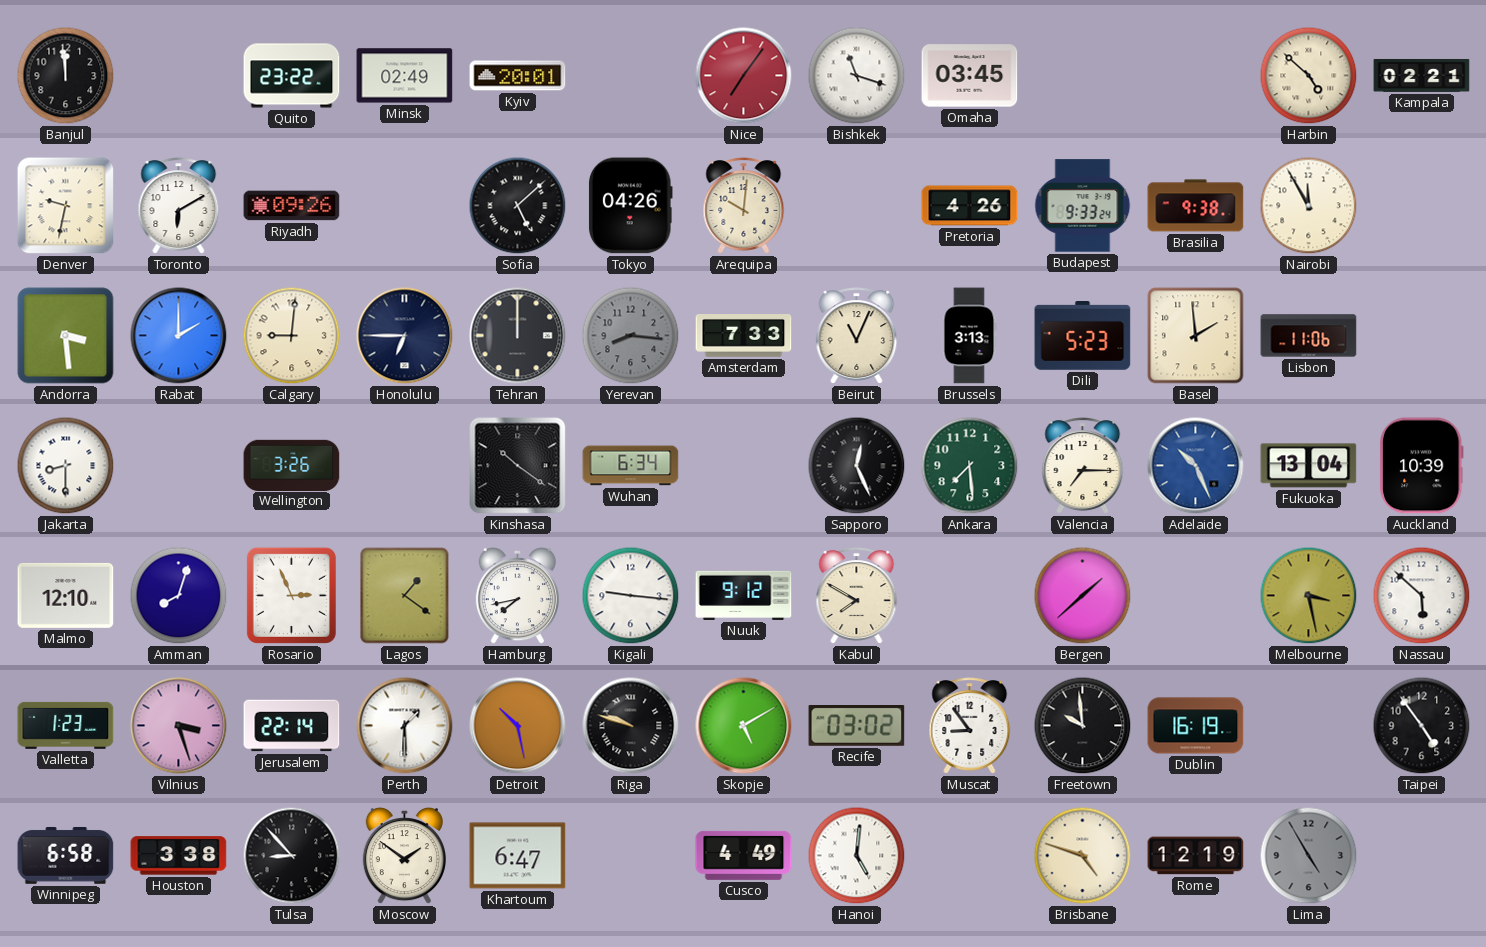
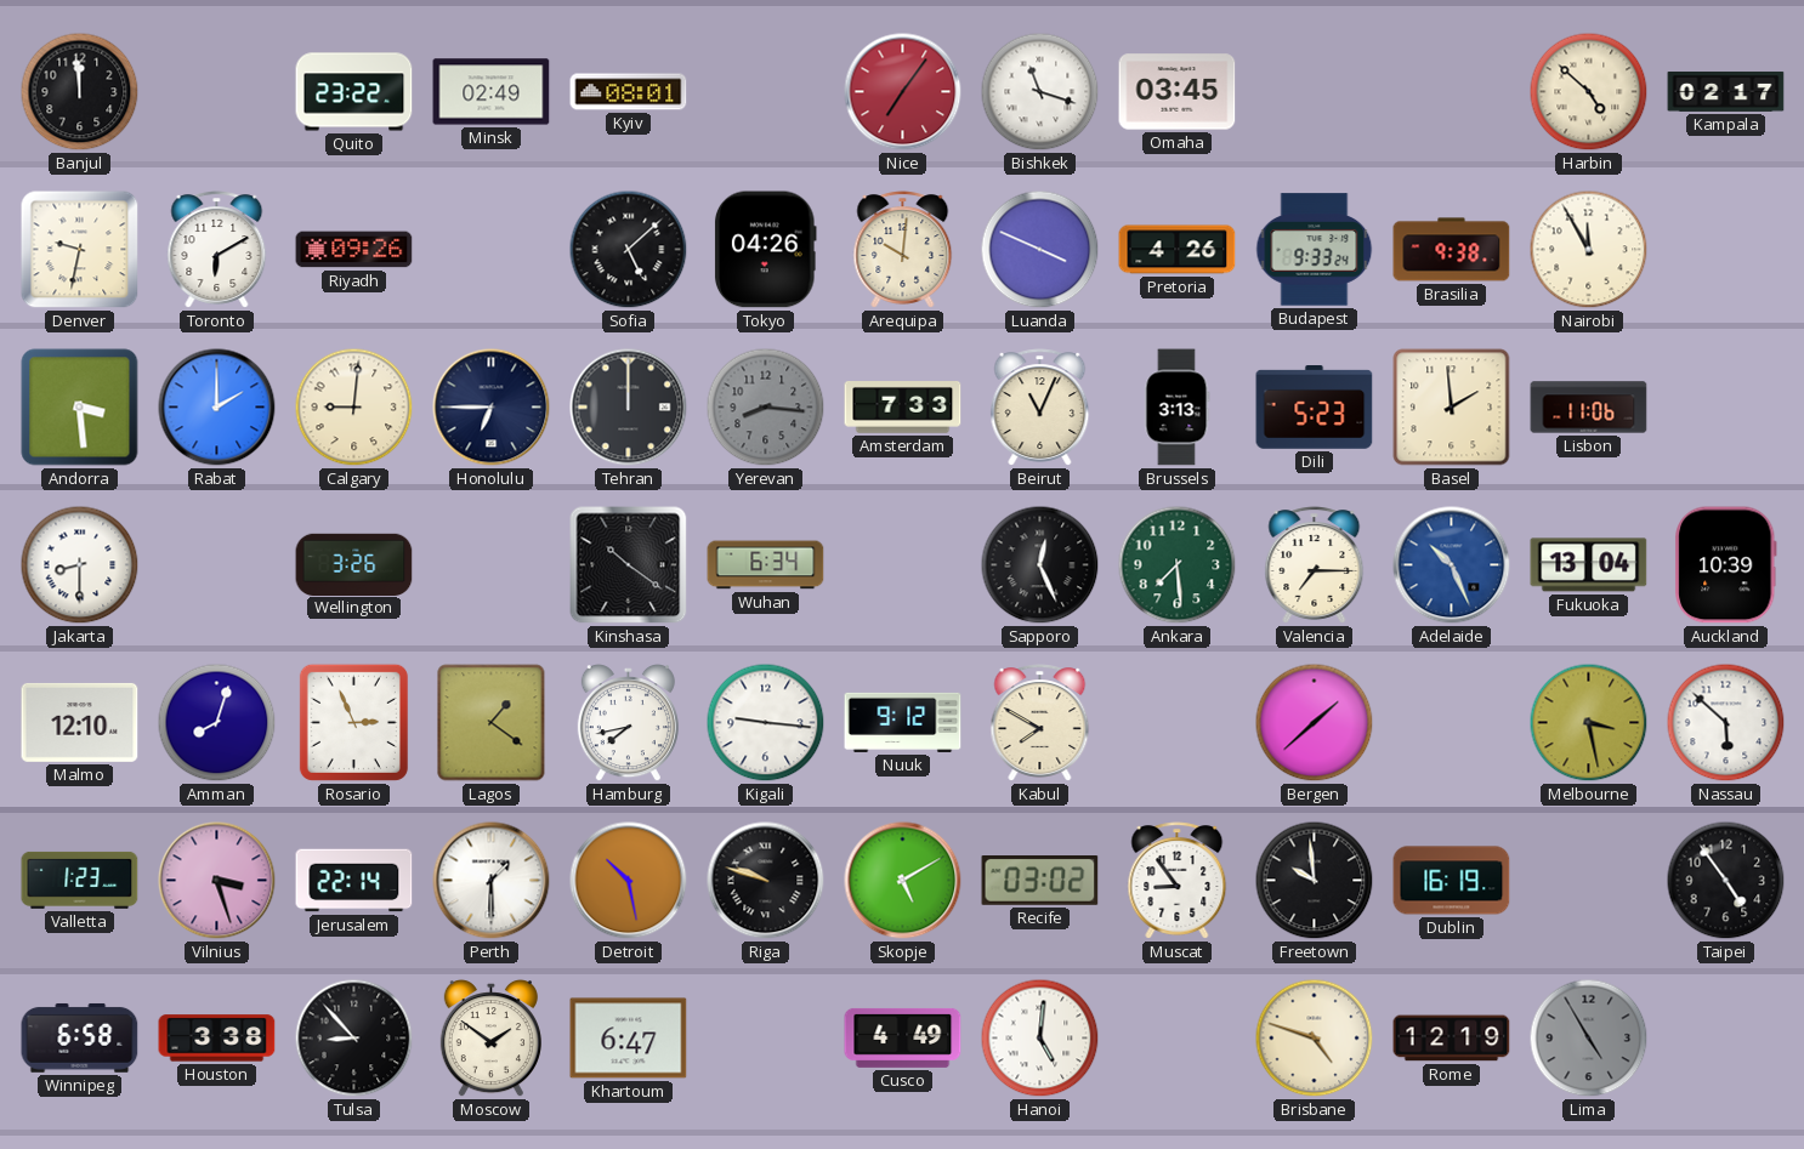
Kyiv: 20:01 -> 08:01
Kampala: 02:21 -> 02:17
Luanda: none -> 3:49
